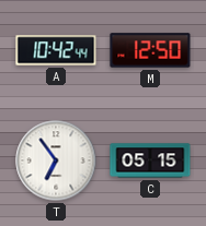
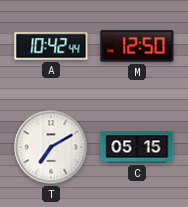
T: 6:54 -> 7:10
